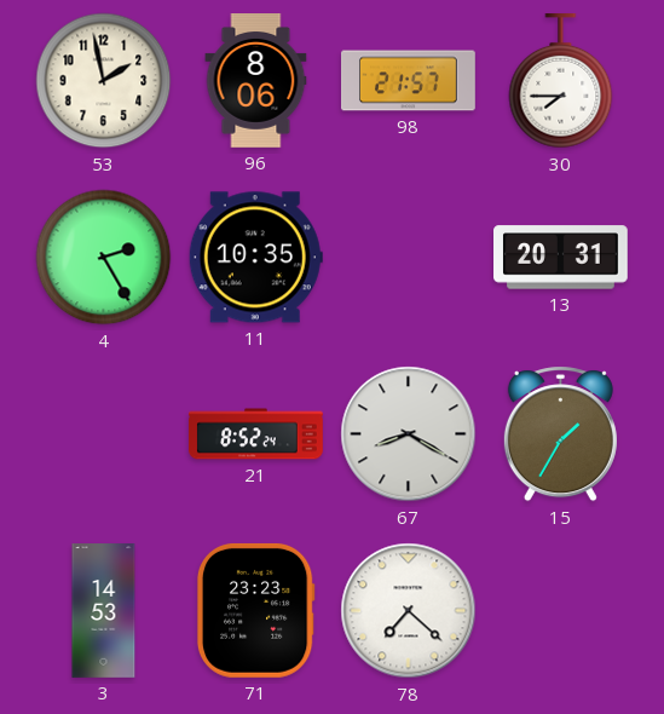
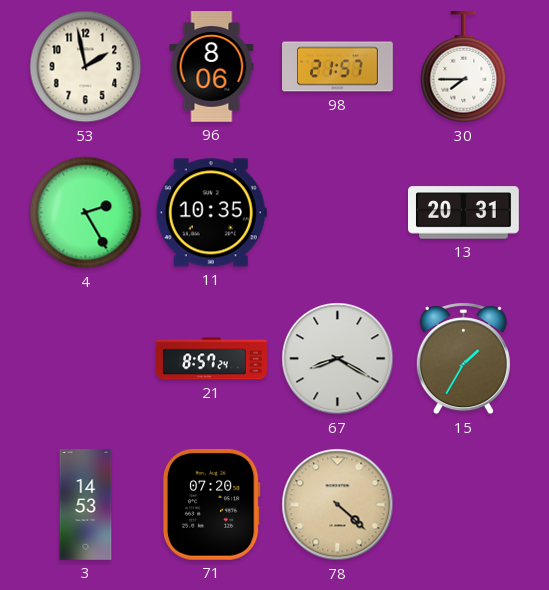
21: 8:52 -> 8:57
71: 23:23 -> 07:20
78: 7:22 -> 4:22
78 dial: white -> champagne
